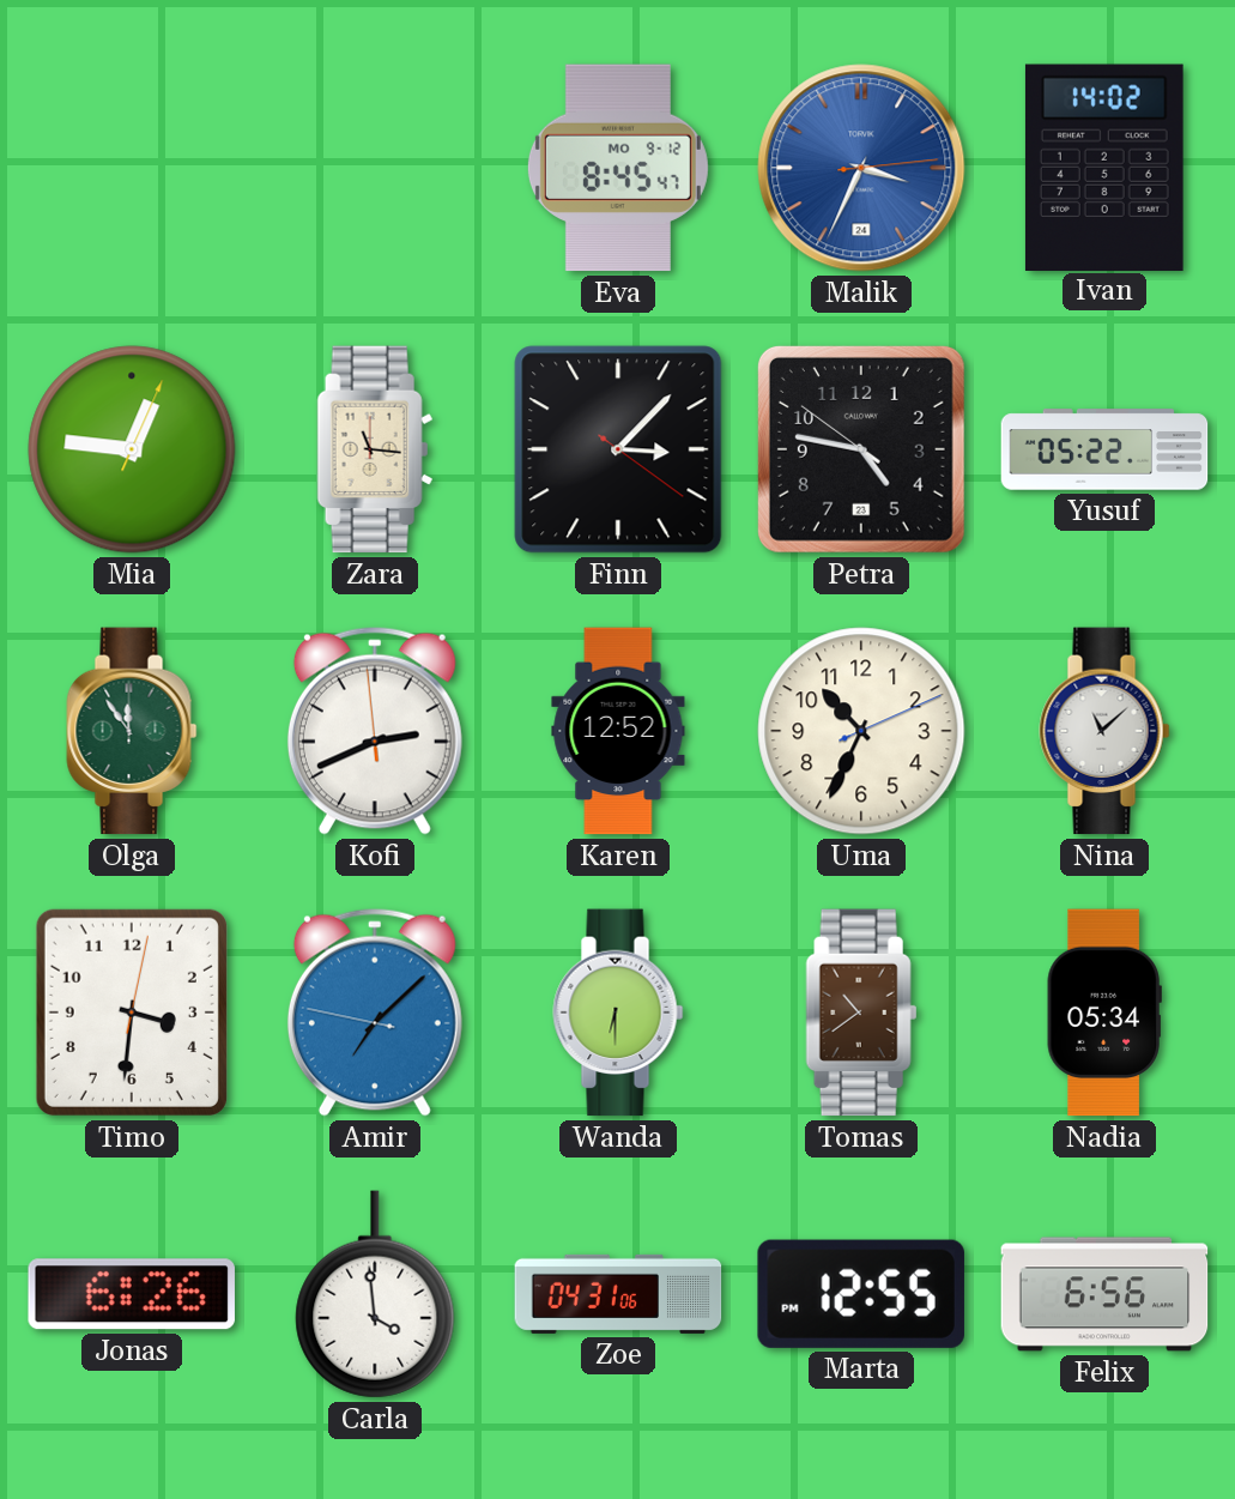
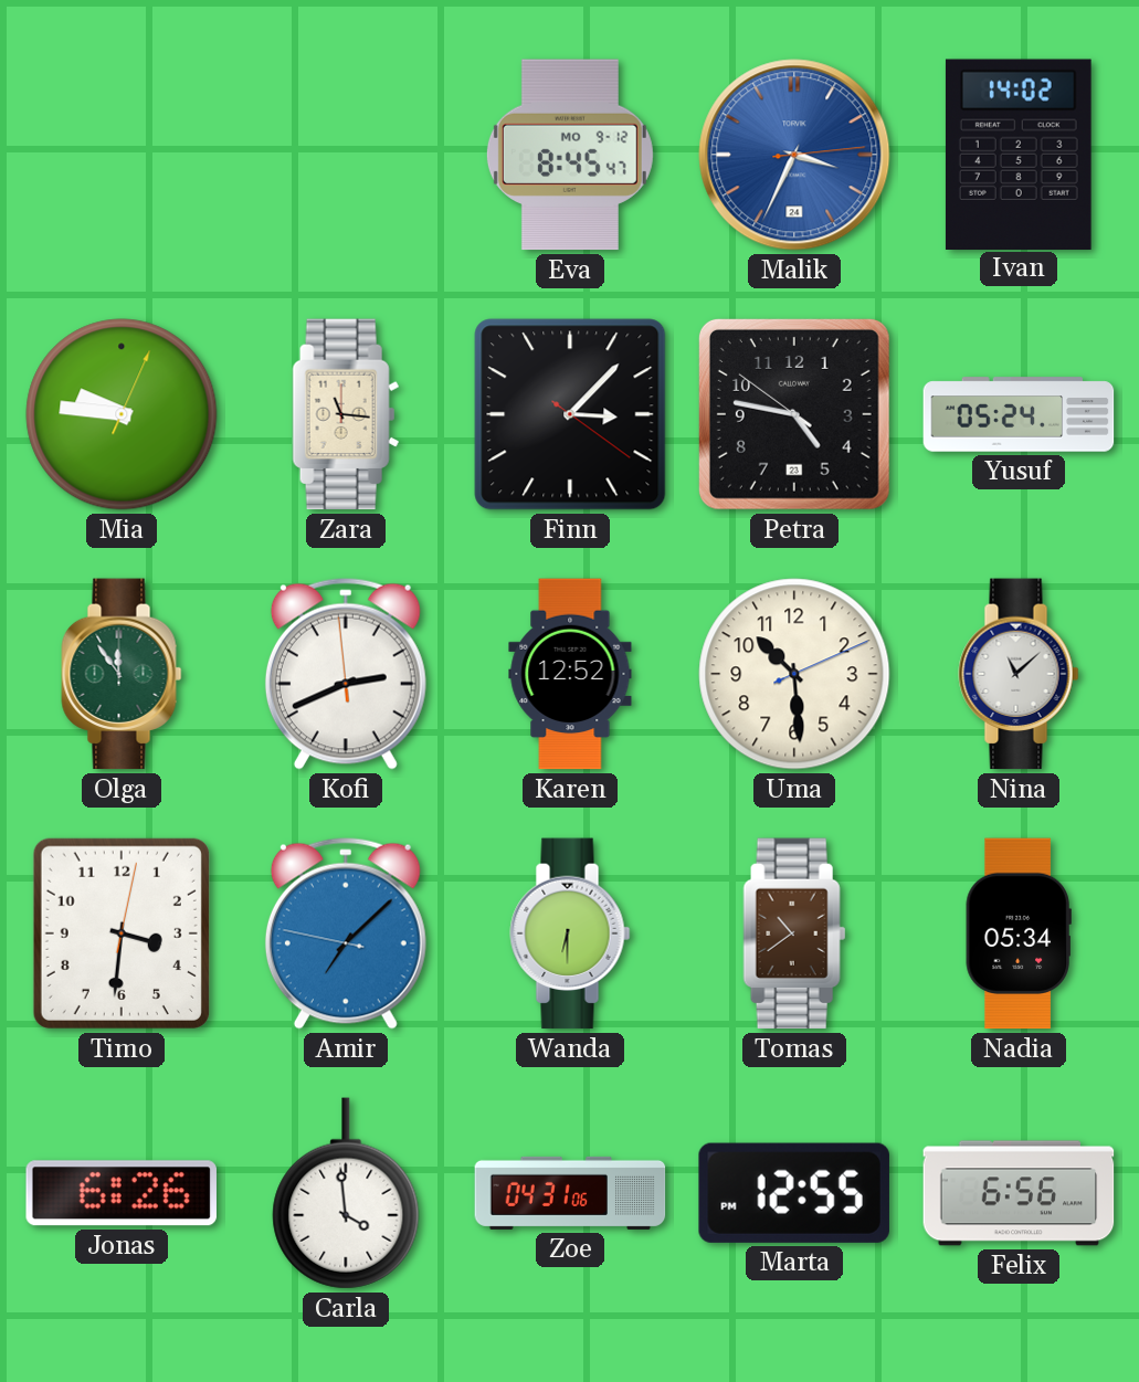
Mia: 12:46 -> 9:46
Yusuf: 05:22 -> 05:24
Uma: 10:34 -> 10:29
